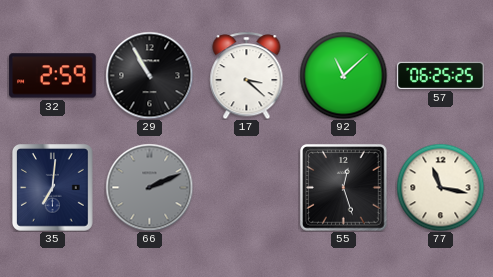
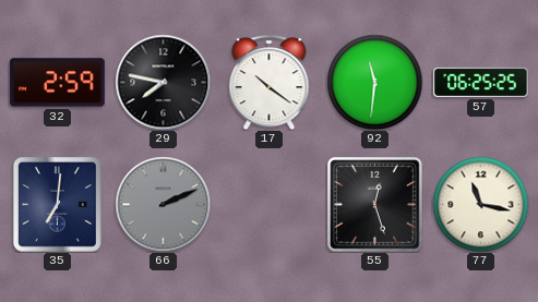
29: 10:55 -> 7:47
17: 3:22 -> 10:21
92: 11:08 -> 11:31
